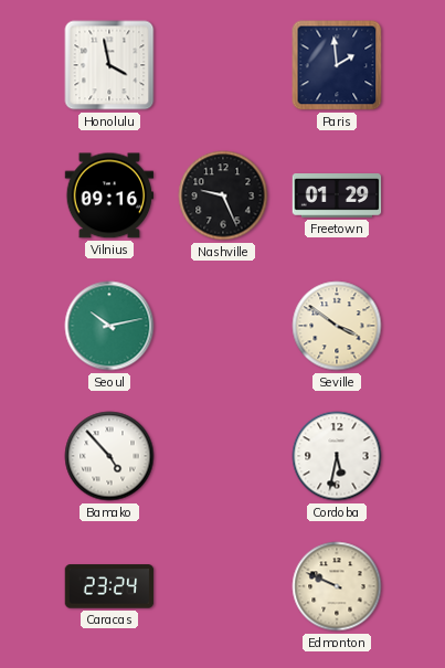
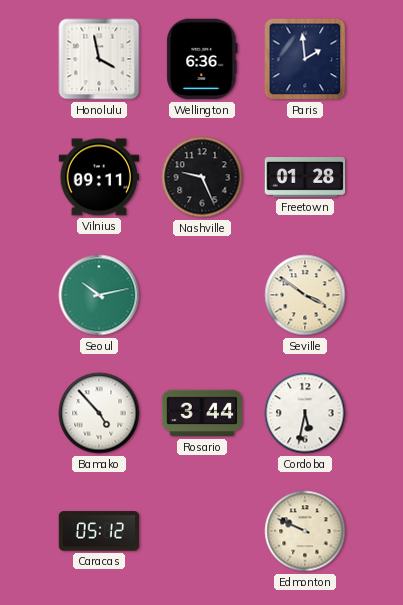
Wellington: none -> 6:36
Vilnius: 09:16 -> 09:11
Freetown: 01:29 -> 01:28
Rosario: none -> 3:44
Caracas: 23:24 -> 05:12
